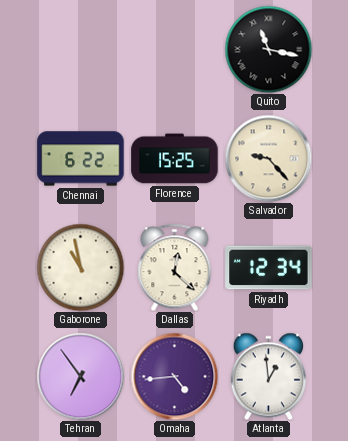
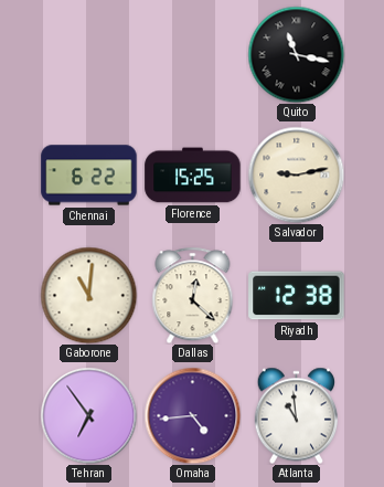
Salvador: 9:23 -> 9:13
Gaborone: 10:58 -> 11:01
Riyadh: 12:34 -> 12:38
Atlanta: 12:59 -> 10:59
